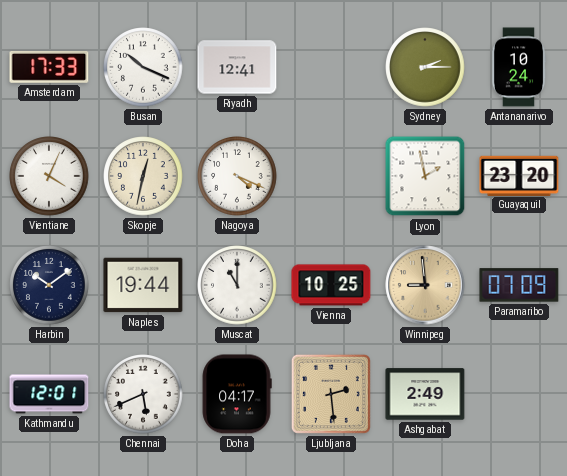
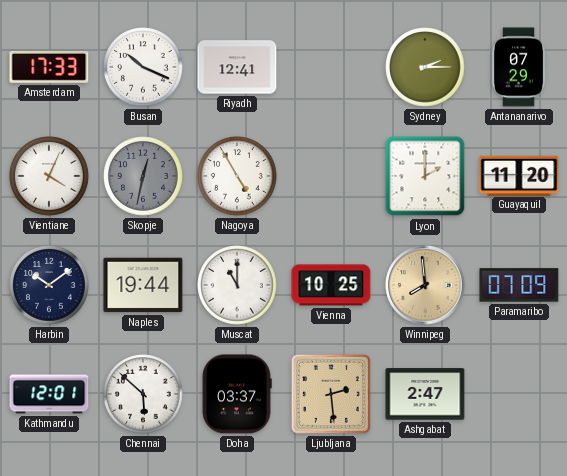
Antananarivo: 10:24 -> 07:29
Skopje dial: cream -> grey
Nagoya: 4:19 -> 4:55
Lyon: 1:58 -> 2:00
Guayaquil: 23:20 -> 11:20
Winnipeg: 8:59 -> 7:59
Chennai: 5:41 -> 5:52
Doha: 04:17 -> 03:37
Ashgabat: 2:49 -> 2:47
